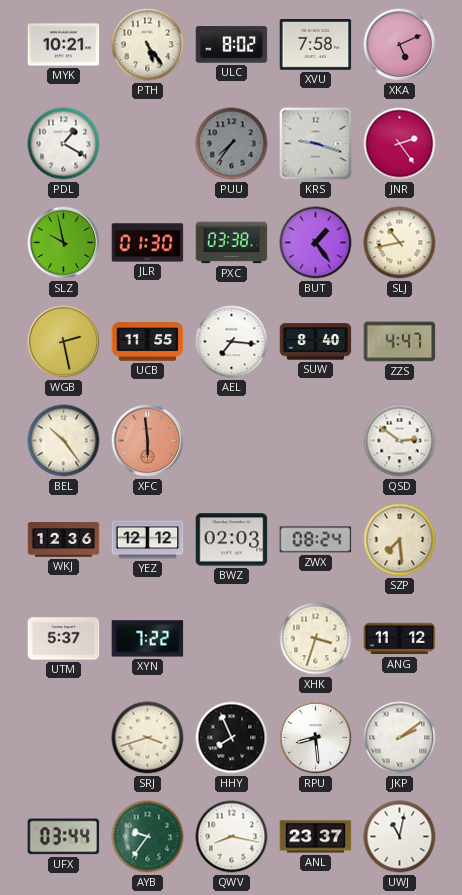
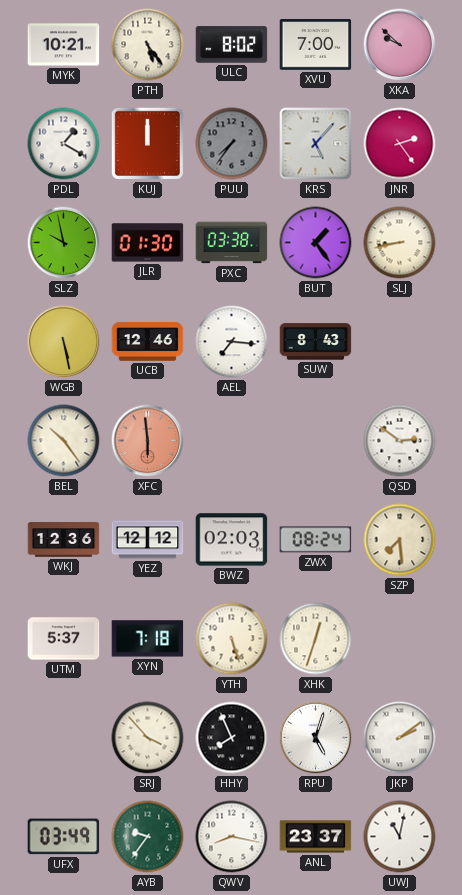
XVU: 7:58 -> 7:00
XKA: 5:11 -> 9:52
KUJ: none -> 12:00
KRS: 9:18 -> 5:07
SLJ: 10:43 -> 8:43
WGB: 2:28 -> 5:28
UCB: 11:55 -> 12:46
SUW: 8:40 -> 8:43
ZZS: 4:47 -> none
XYN: 7:22 -> 7:18
YTH: none -> 5:27
XHK: 3:33 -> 12:33
ANG: 11:12 -> none
SRJ: 3:42 -> 3:53
RPU: 8:29 -> 5:03
UFX: 03:44 -> 03:49
